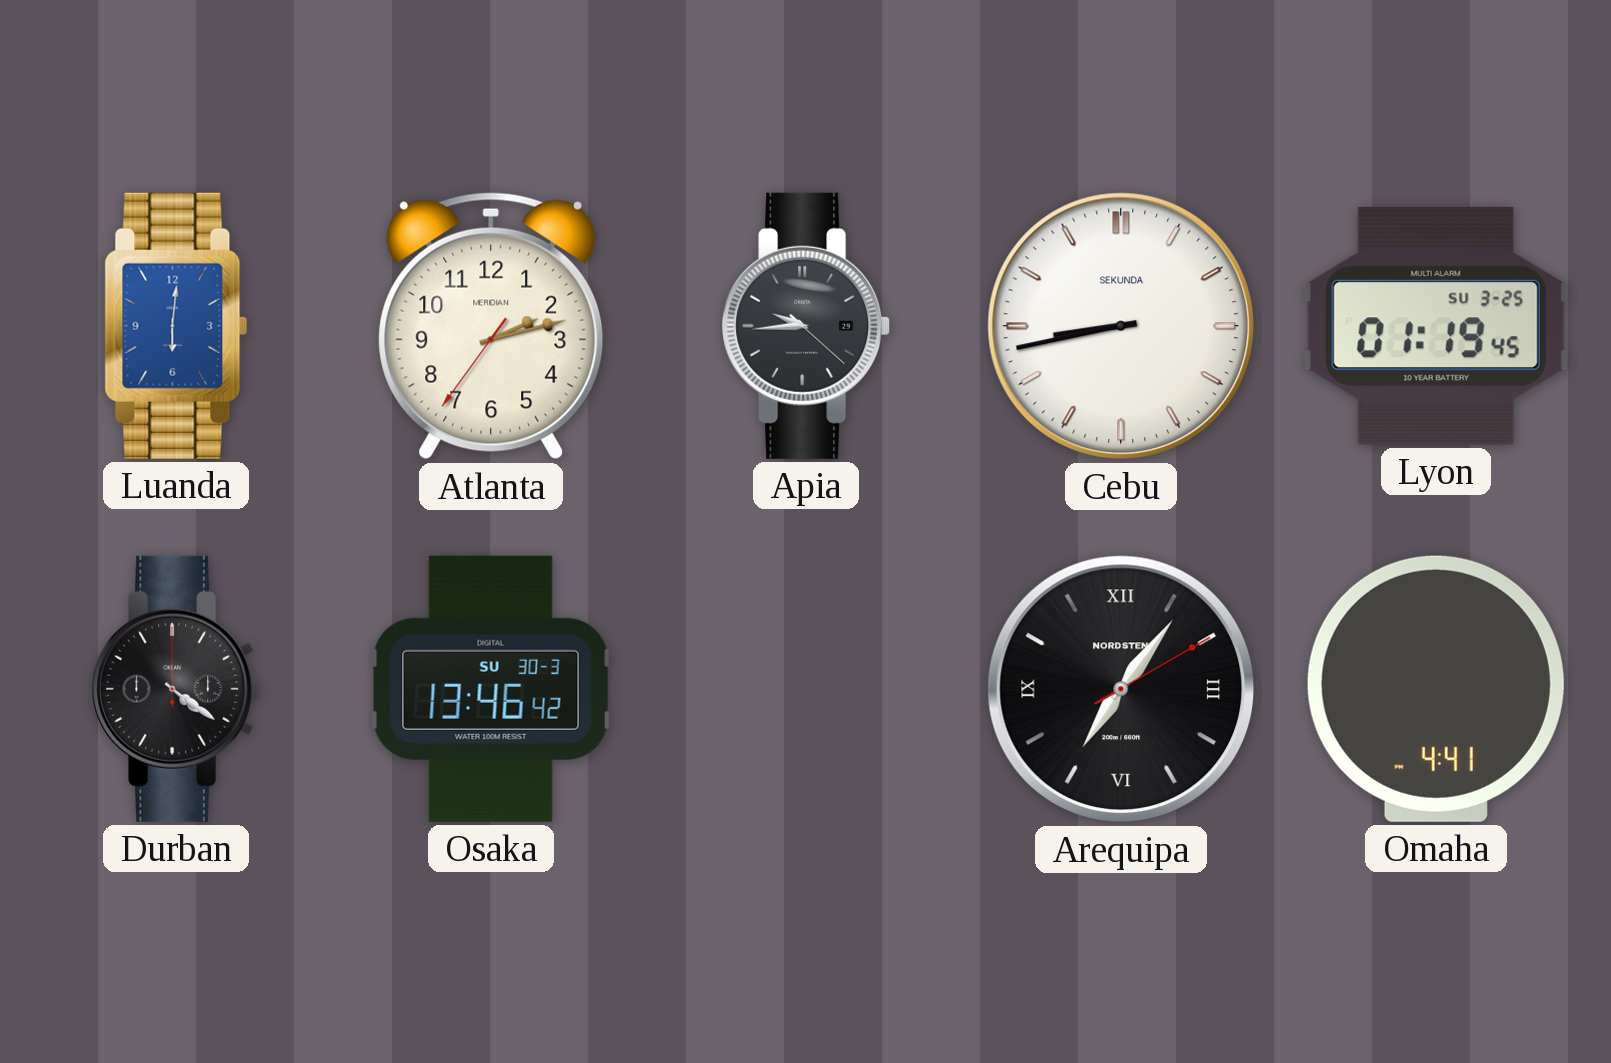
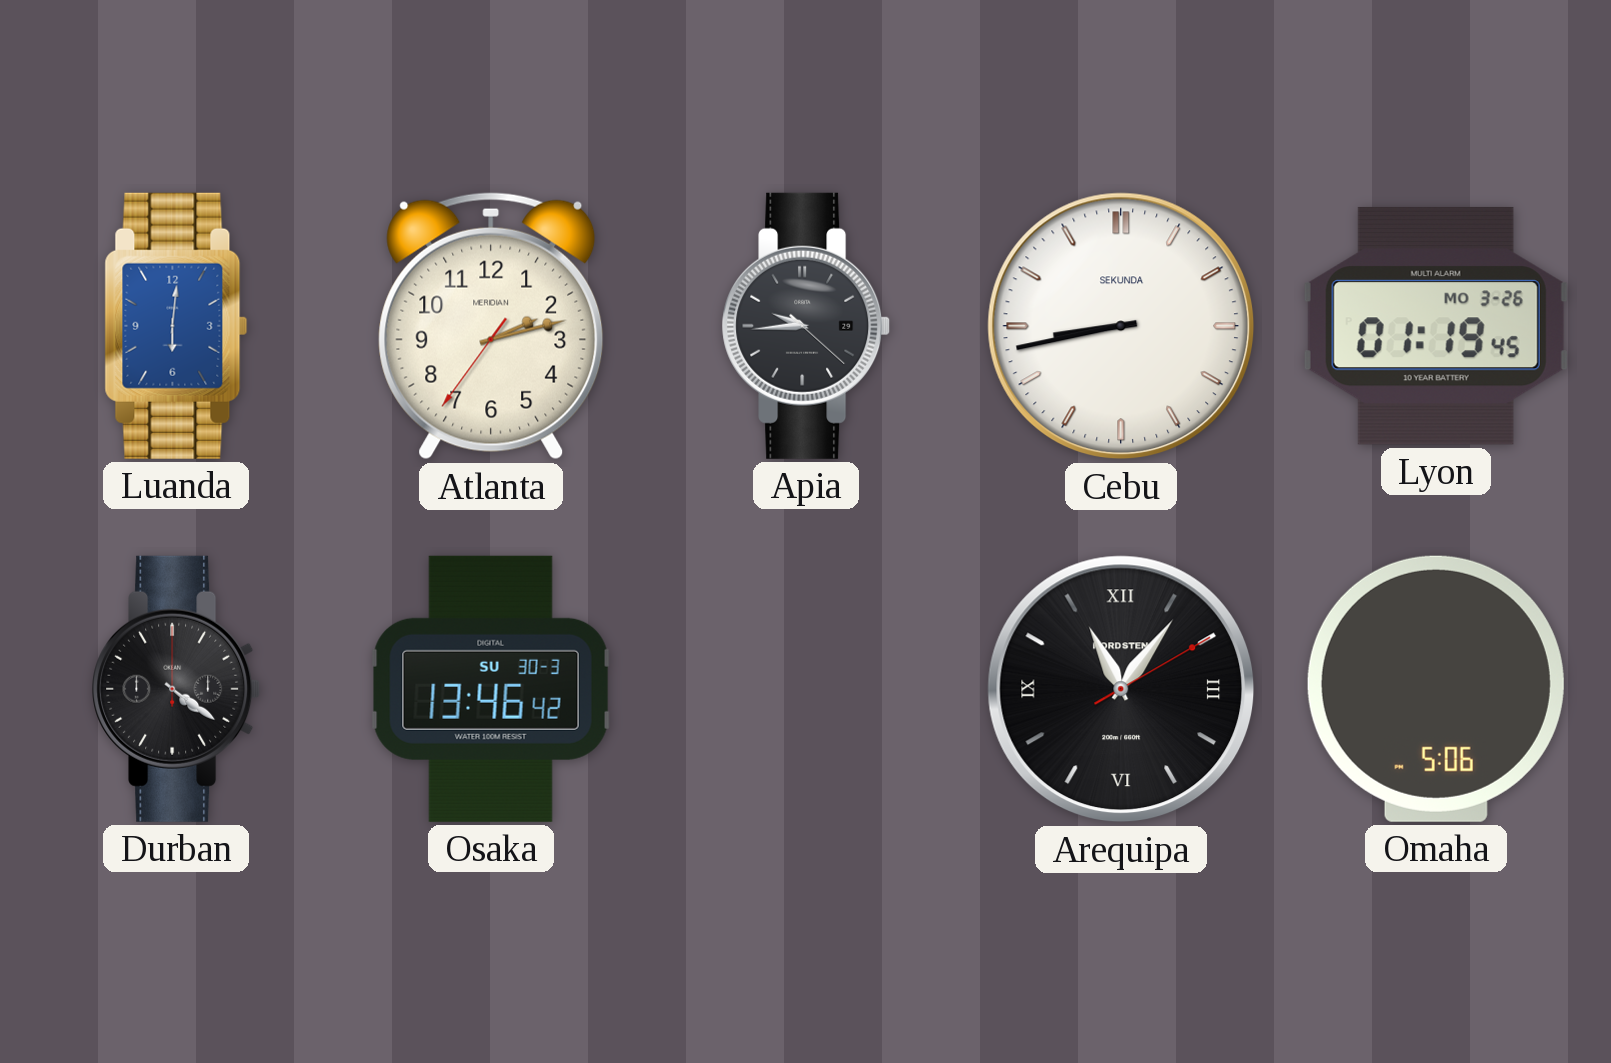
Lyon date: SU 3-25 -> MO 3-26
Arequipa: 7:06 -> 11:06
Omaha: 4:41 -> 5:06
